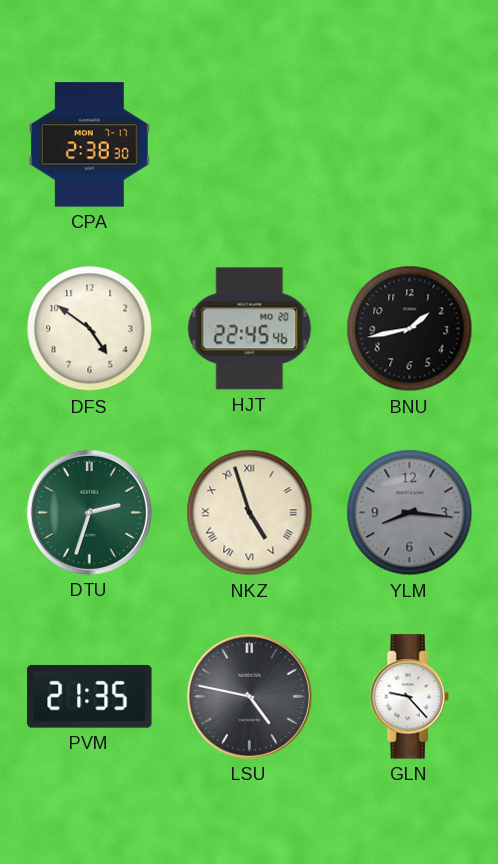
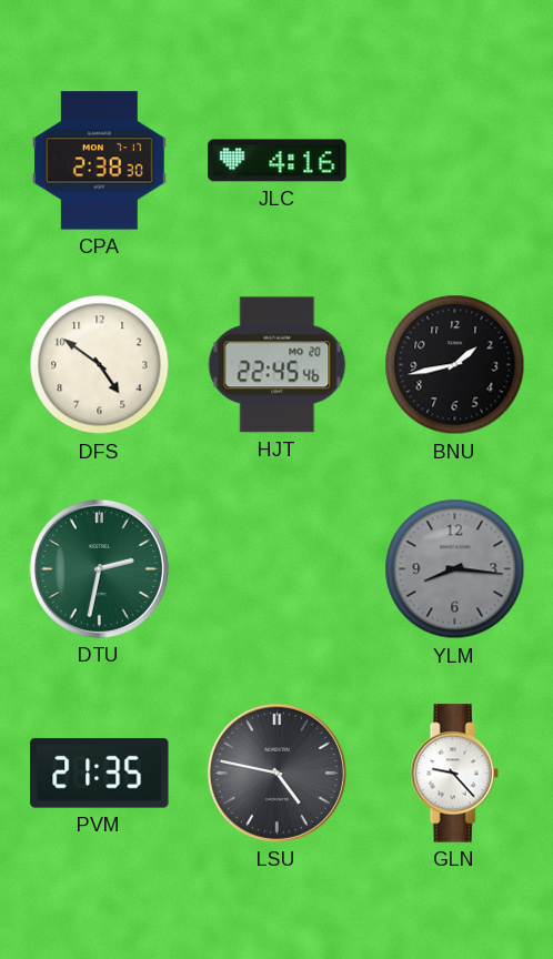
JLC: none -> 4:16
DTU: 2:33 -> 2:32
NKZ: 4:57 -> none
